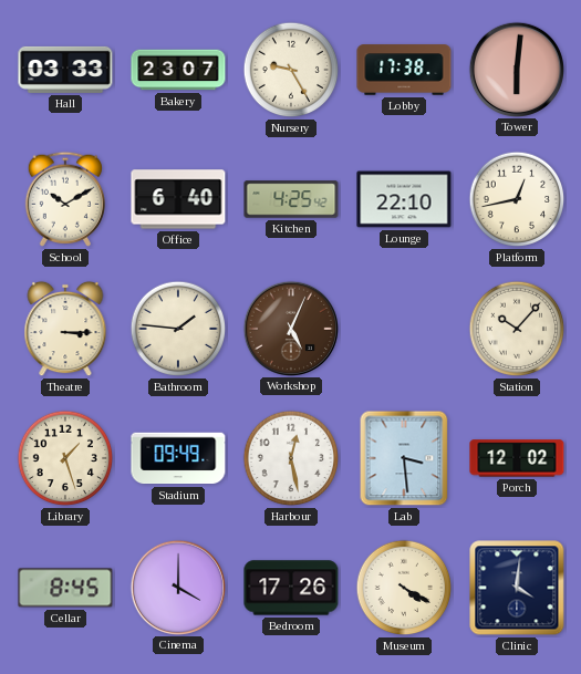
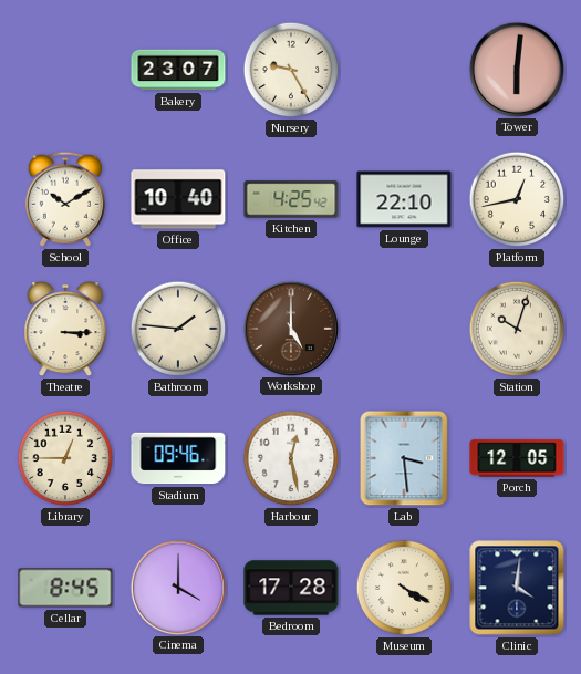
Hall: 03:33 -> none
Lobby: 17:38 -> none
Office: 6:40 -> 10:40
Workshop: 5:04 -> 5:00
Station: 10:07 -> 10:03
Library: 1:27 -> 12:45
Stadium: 09:49 -> 09:46
Porch: 12:02 -> 12:05
Bedroom: 17:26 -> 17:28
